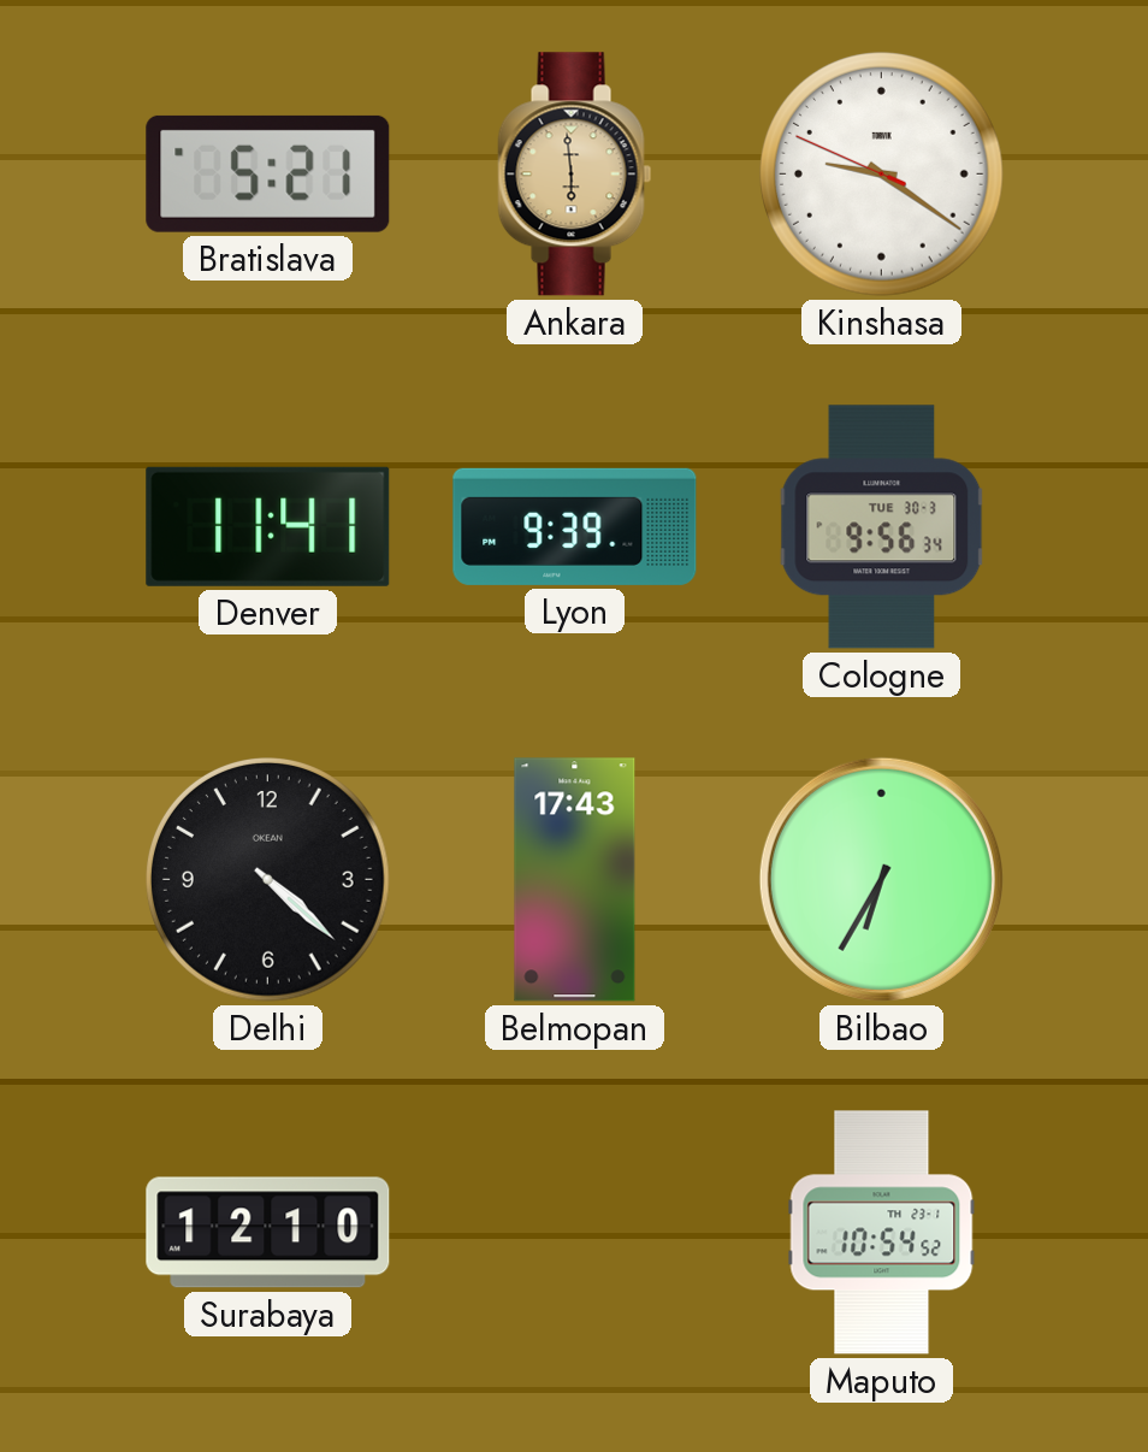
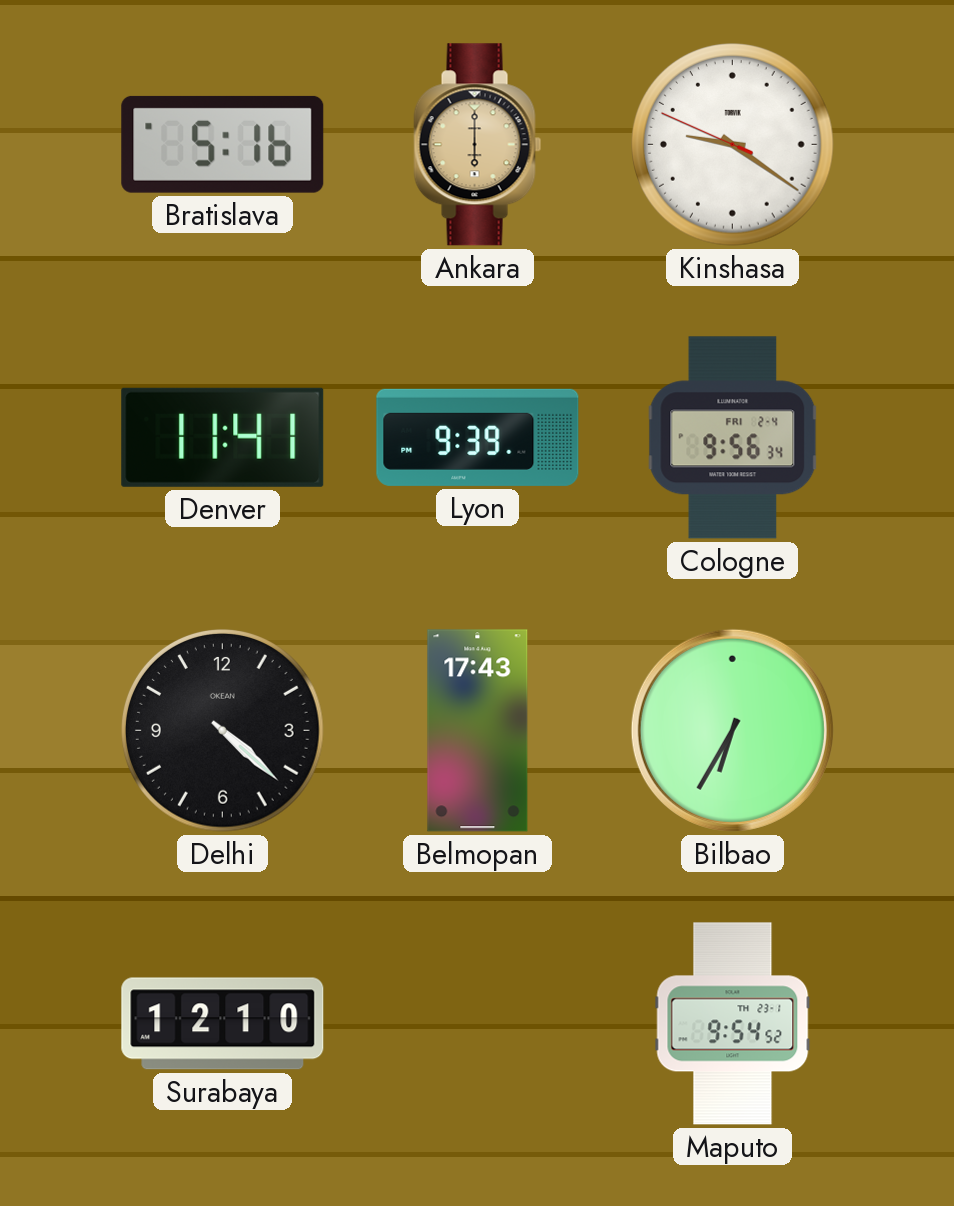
Bratislava: 5:21 -> 5:16
Ankara: 5:59 -> 6:00
Cologne date: TUE 30-3 -> FRI 2-4
Maputo: 10:54 -> 9:54
